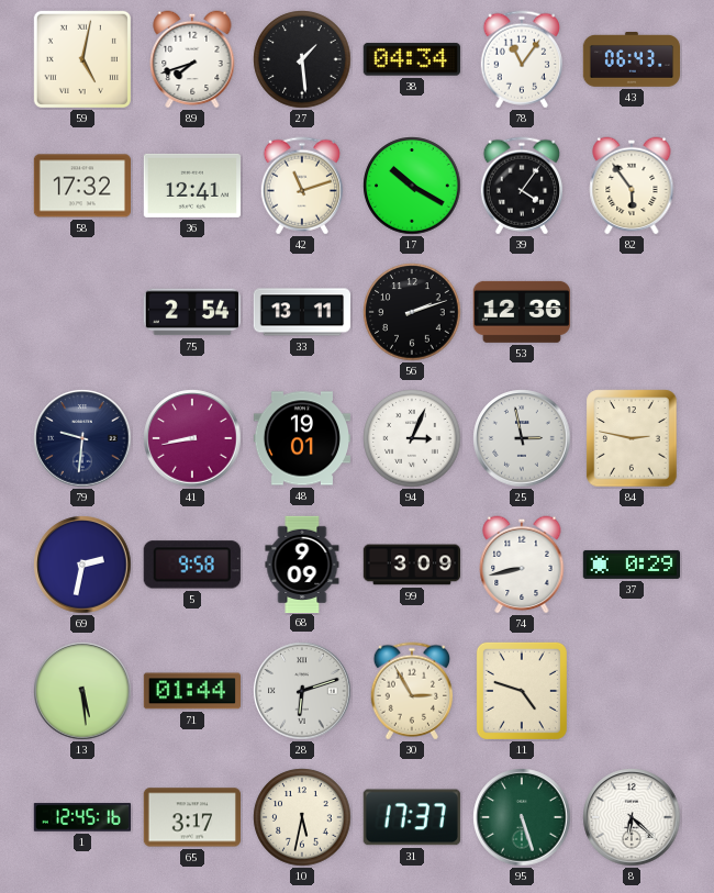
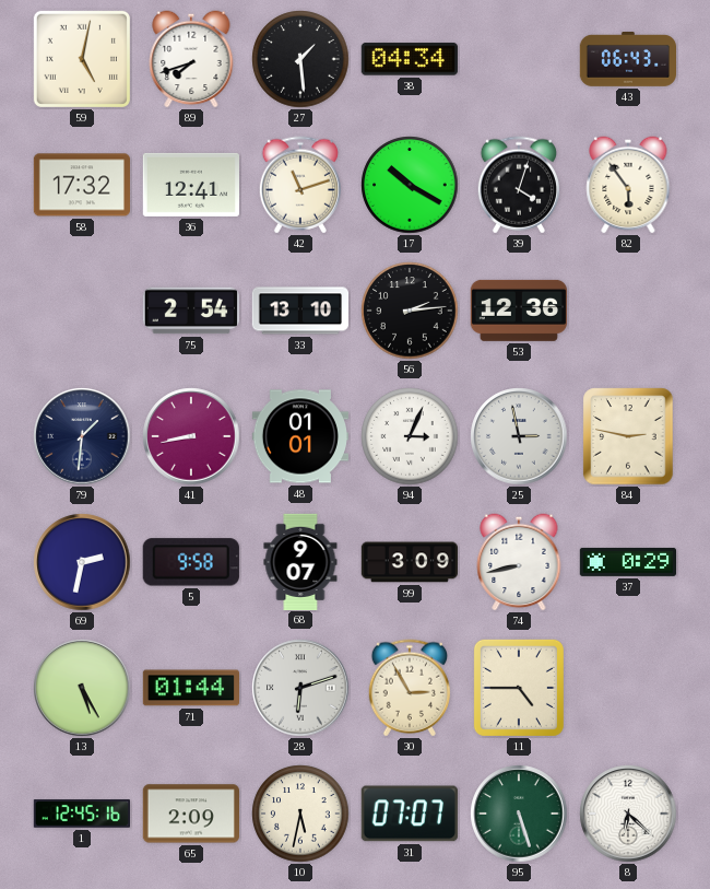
78: 11:06 -> none
39: 4:06 -> 4:03
33: 13:11 -> 13:10
56: 2:12 -> 2:14
79: 9:31 -> 1:31
48: 19:01 -> 01:01
68: 9:09 -> 9:07
13: 5:29 -> 5:25
11: 4:48 -> 4:45
65: 3:17 -> 2:09
31: 17:37 -> 07:07
